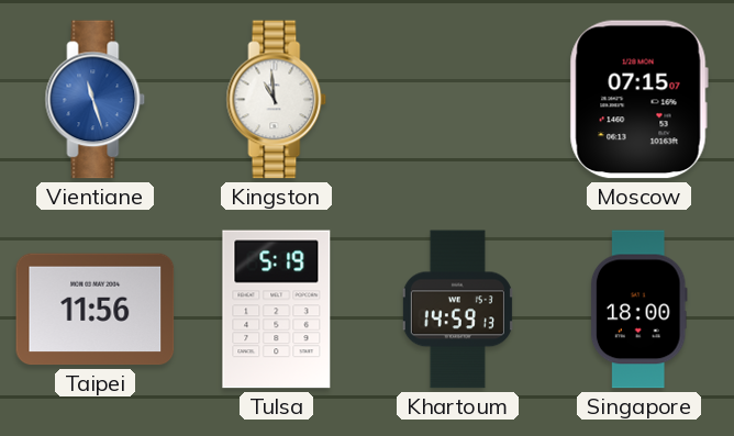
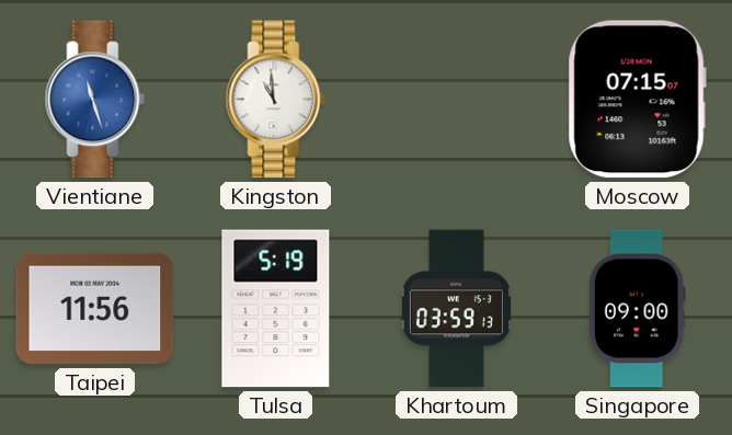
Khartoum: 14:59 -> 03:59
Singapore: 18:00 -> 09:00
